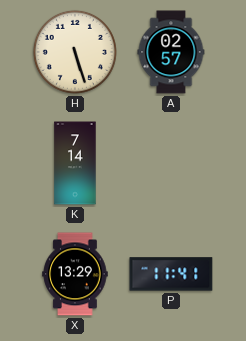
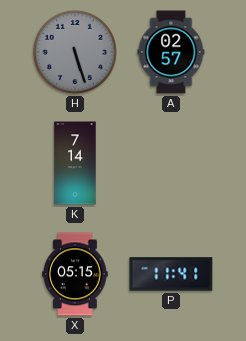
H dial: cream -> grey
X: 13:29 -> 05:15
